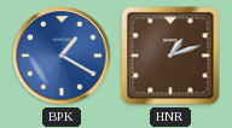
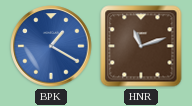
HNR: 1:12 -> 11:12
